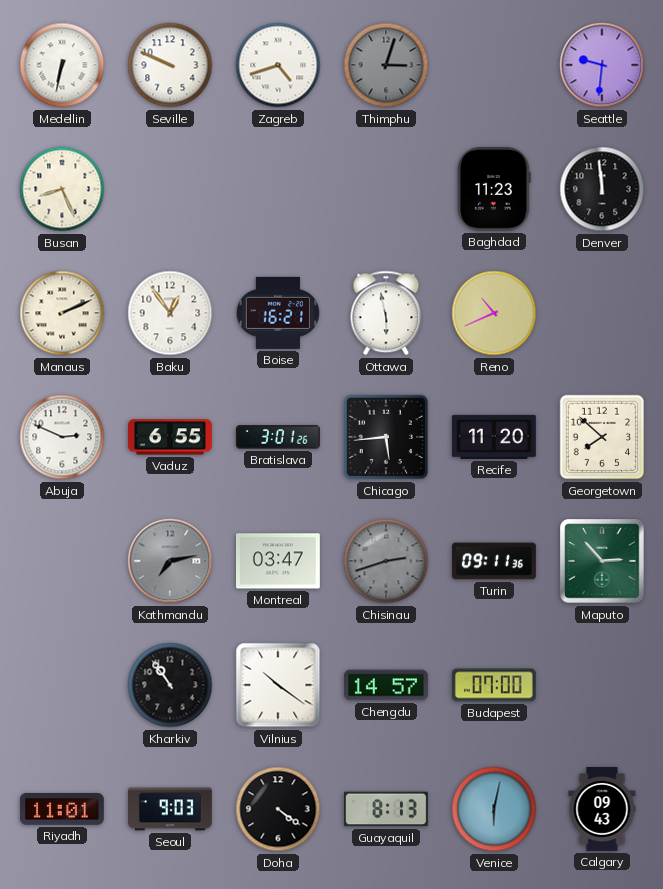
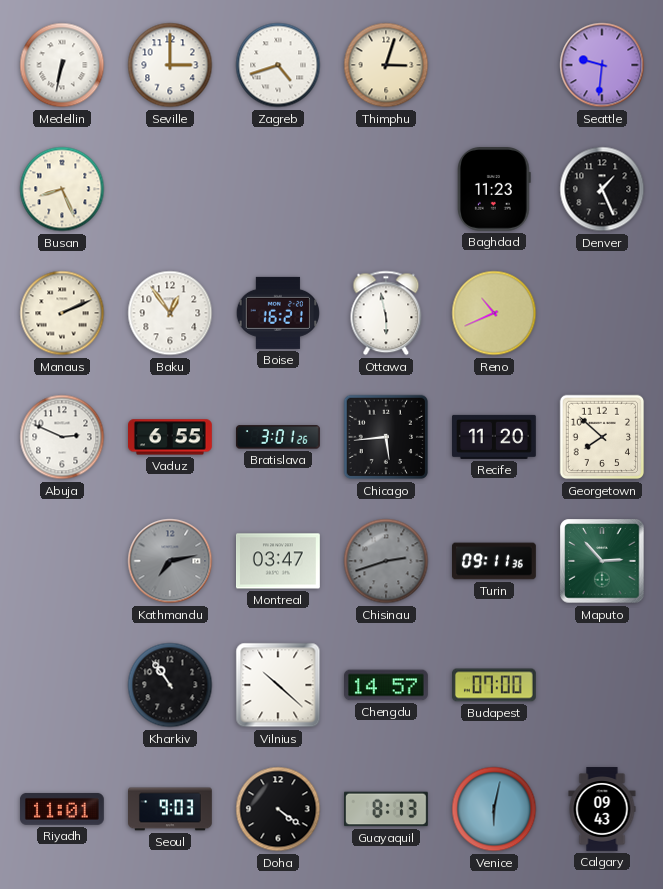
Seville: 9:49 -> 3:00
Thimphu dial: grey -> cream
Denver: 11:59 -> 1:26
Vilnius: 10:21 -> 10:22
